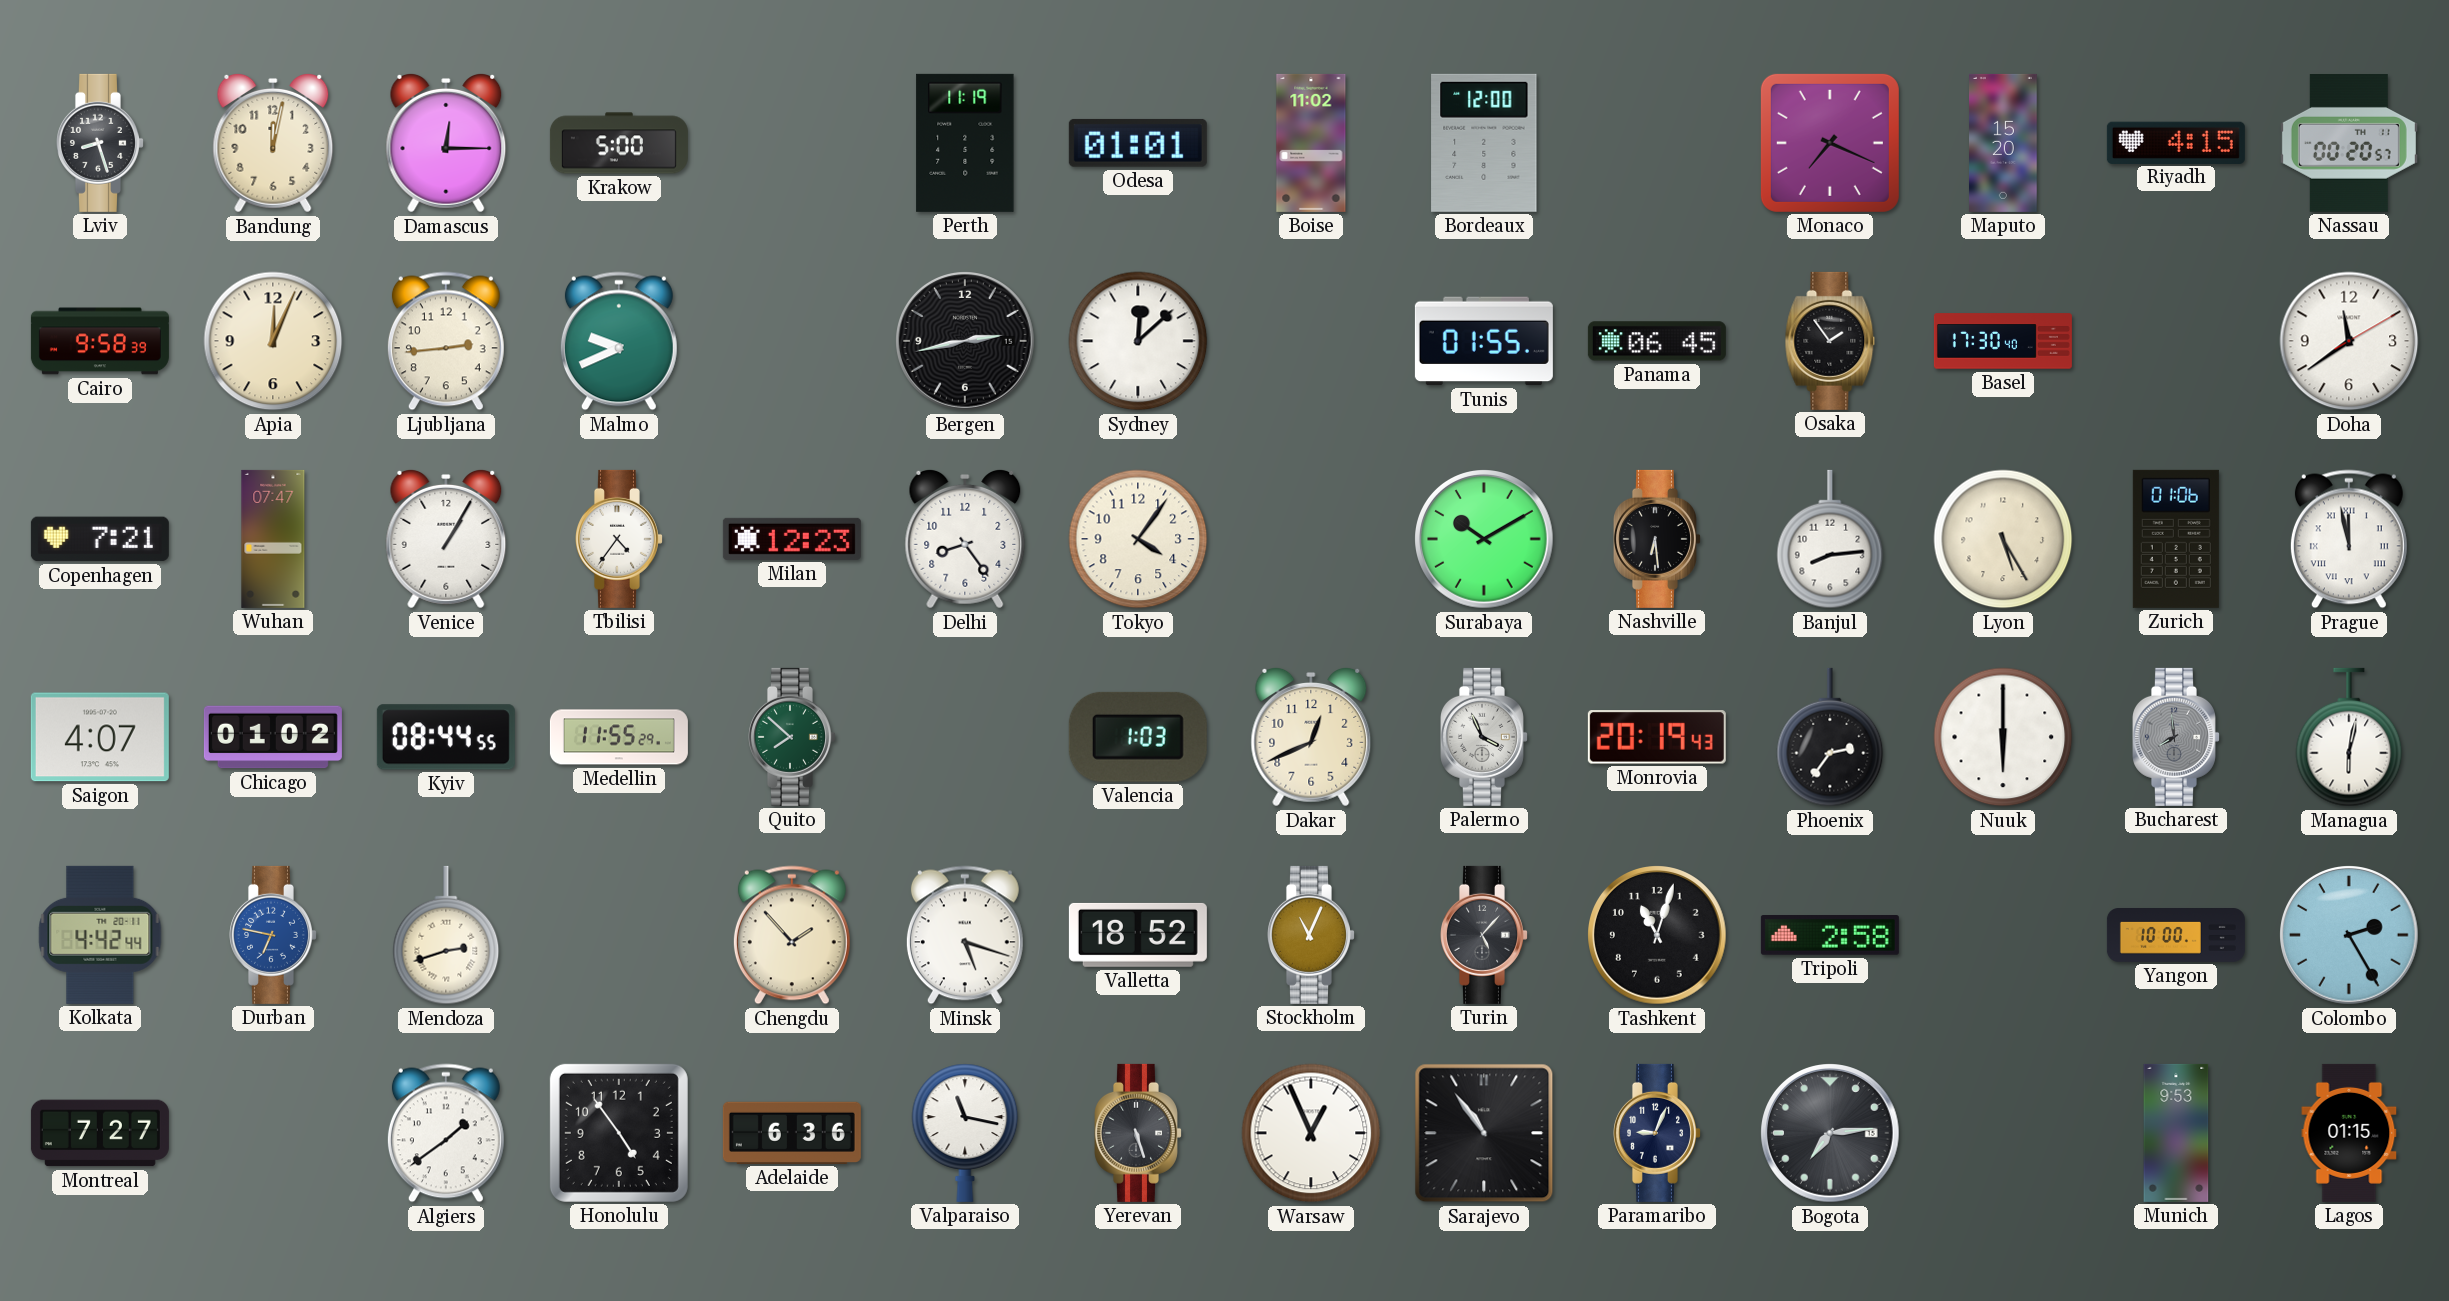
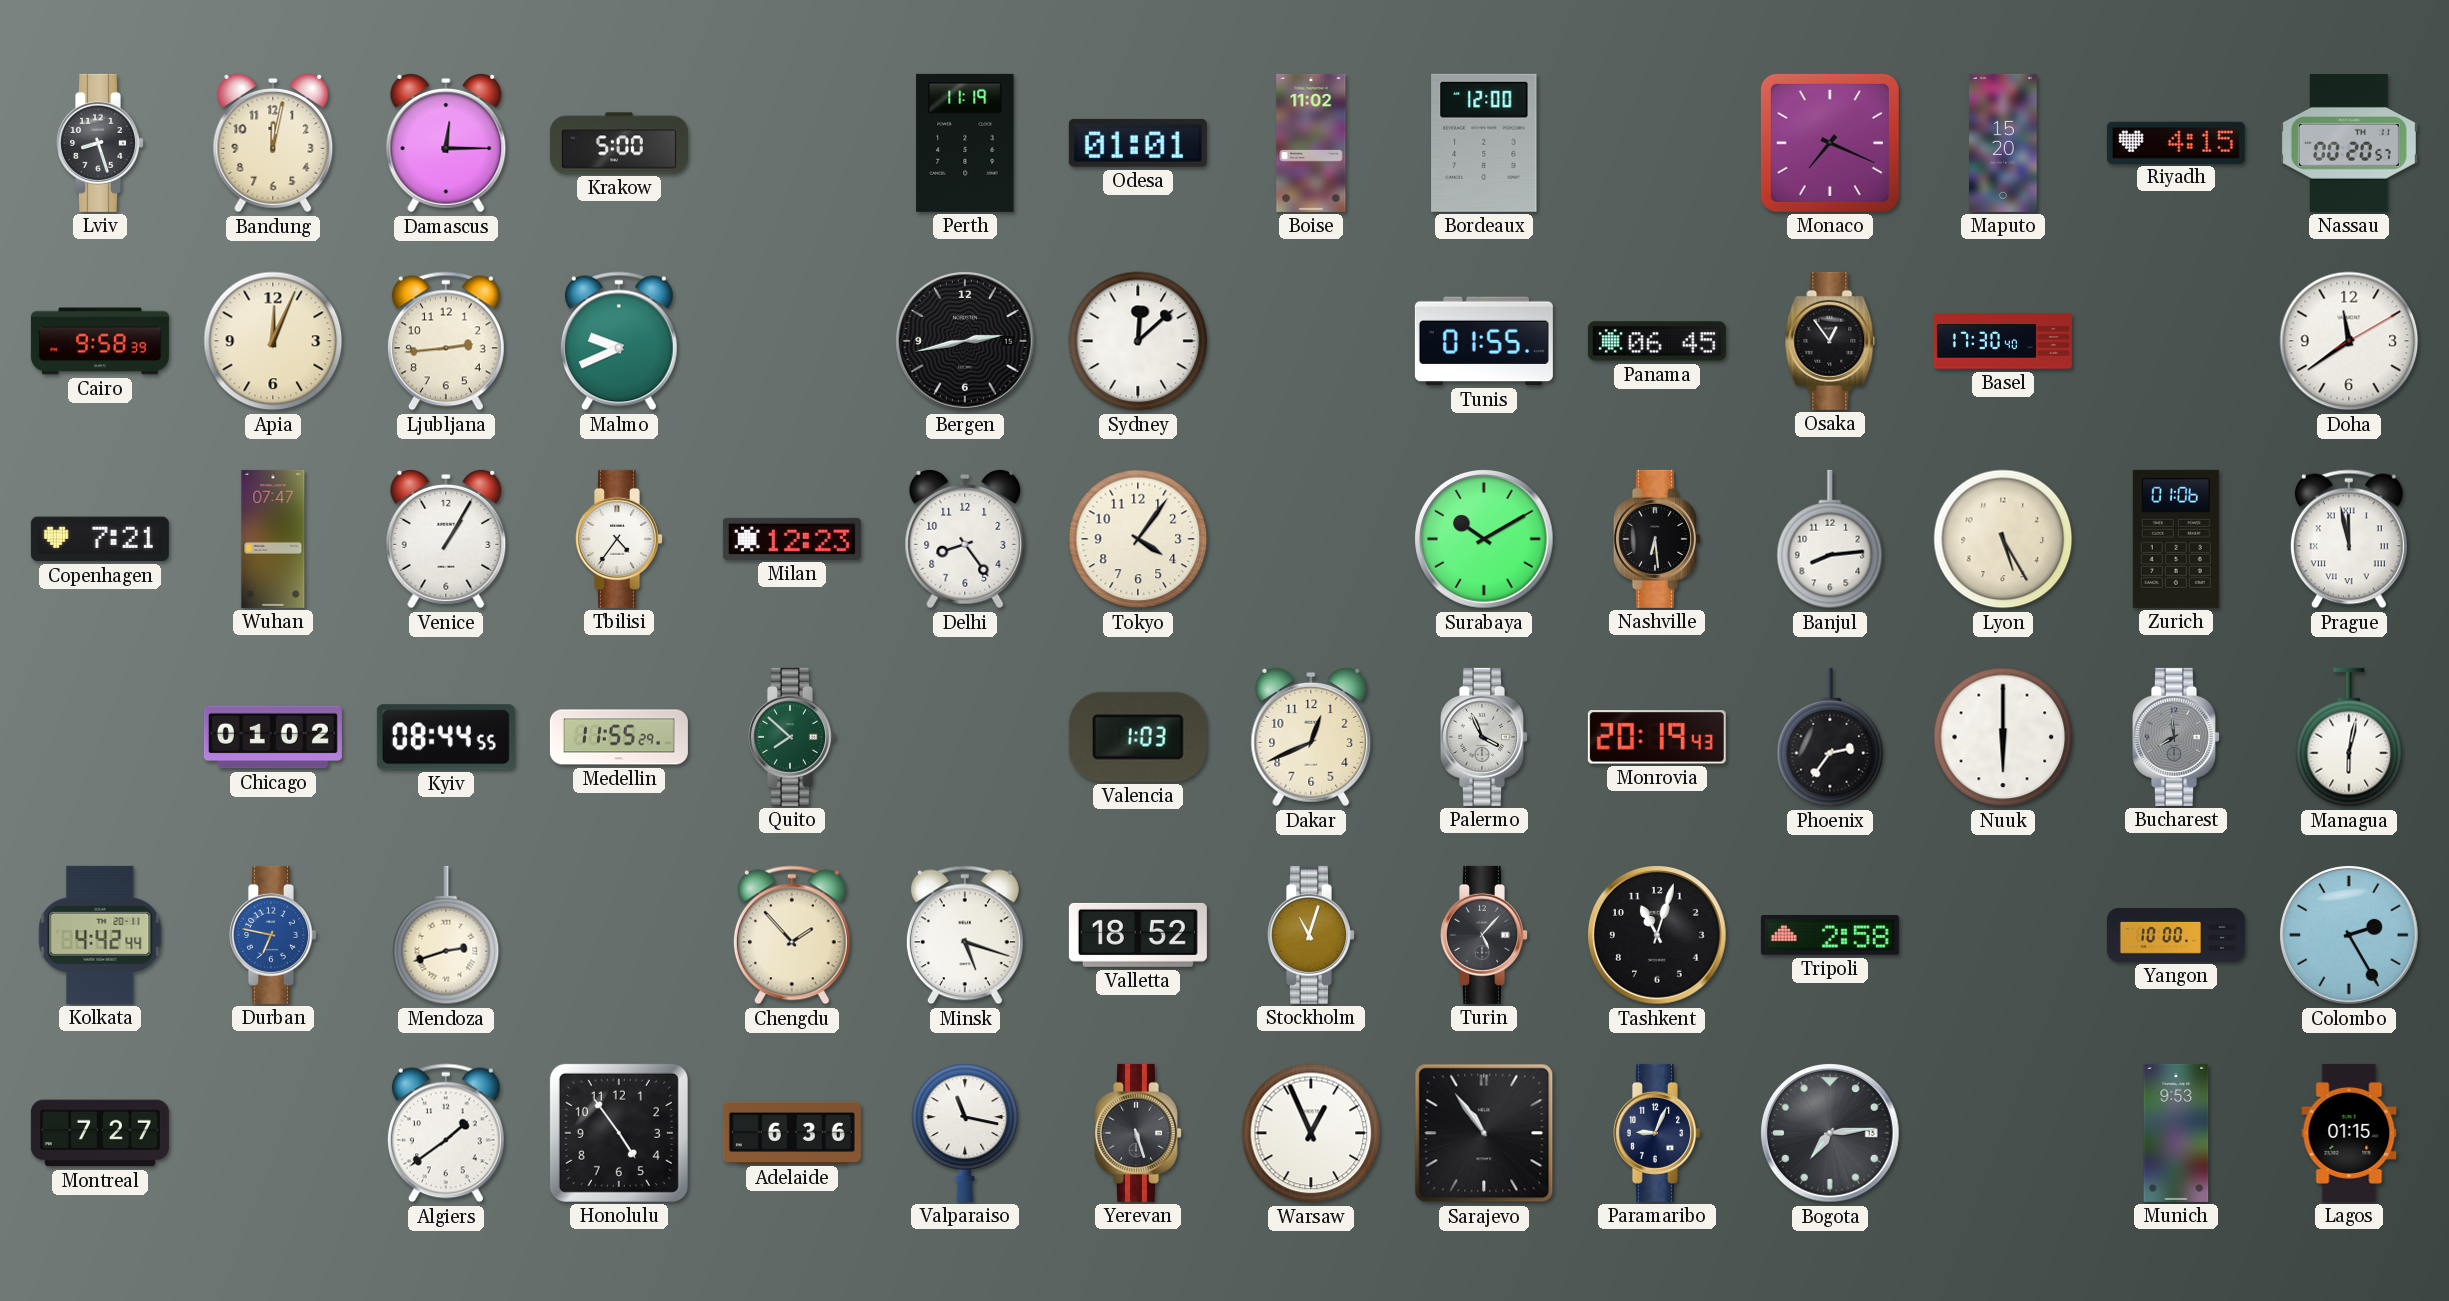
Osaka: 1:54 -> 12:54
Saigon: 4:07 -> none
Stockholm: 11:04 -> 11:03
